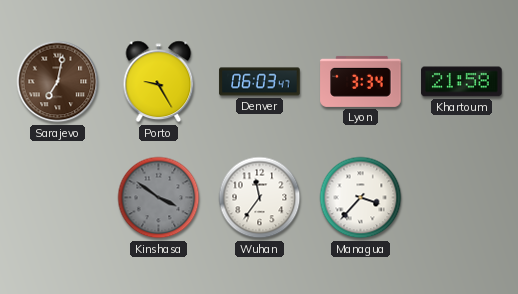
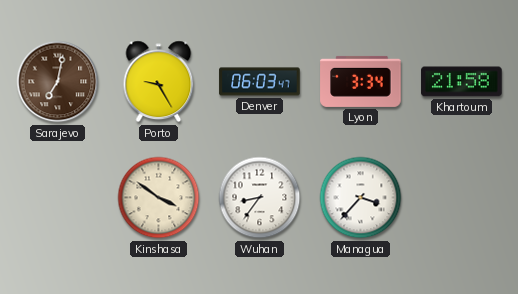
Kinshasa dial: grey -> cream
Wuhan: 11:36 -> 8:36
